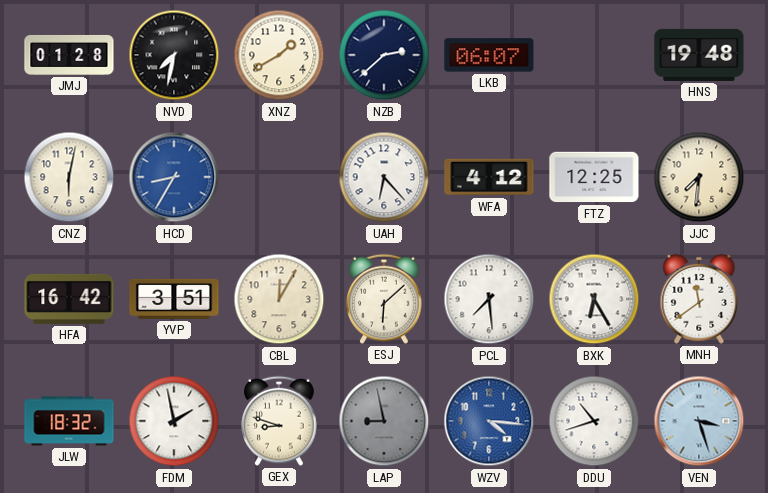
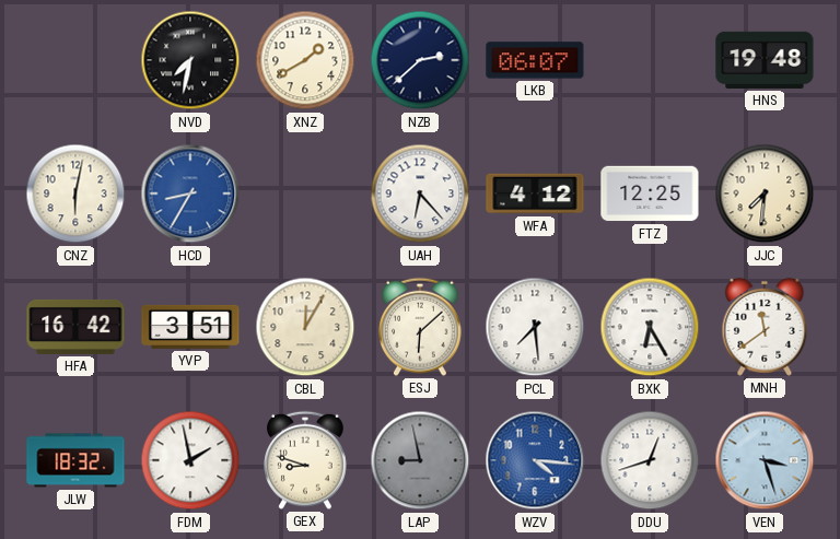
JMJ: 01:28 -> none
DDU: 10:42 -> 12:42
